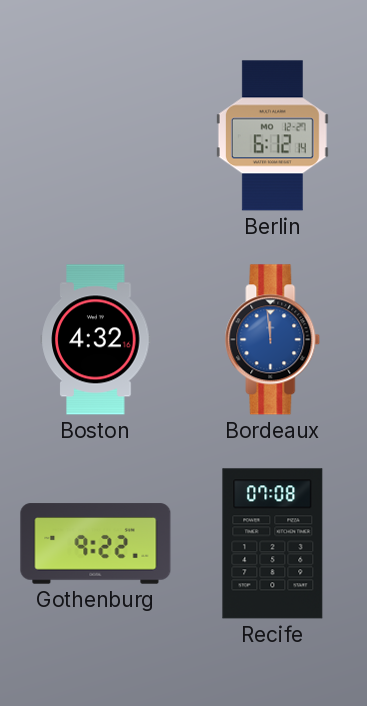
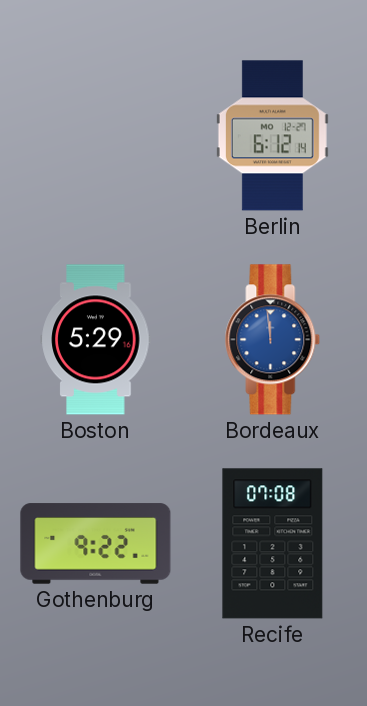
Boston: 4:32 -> 5:29
